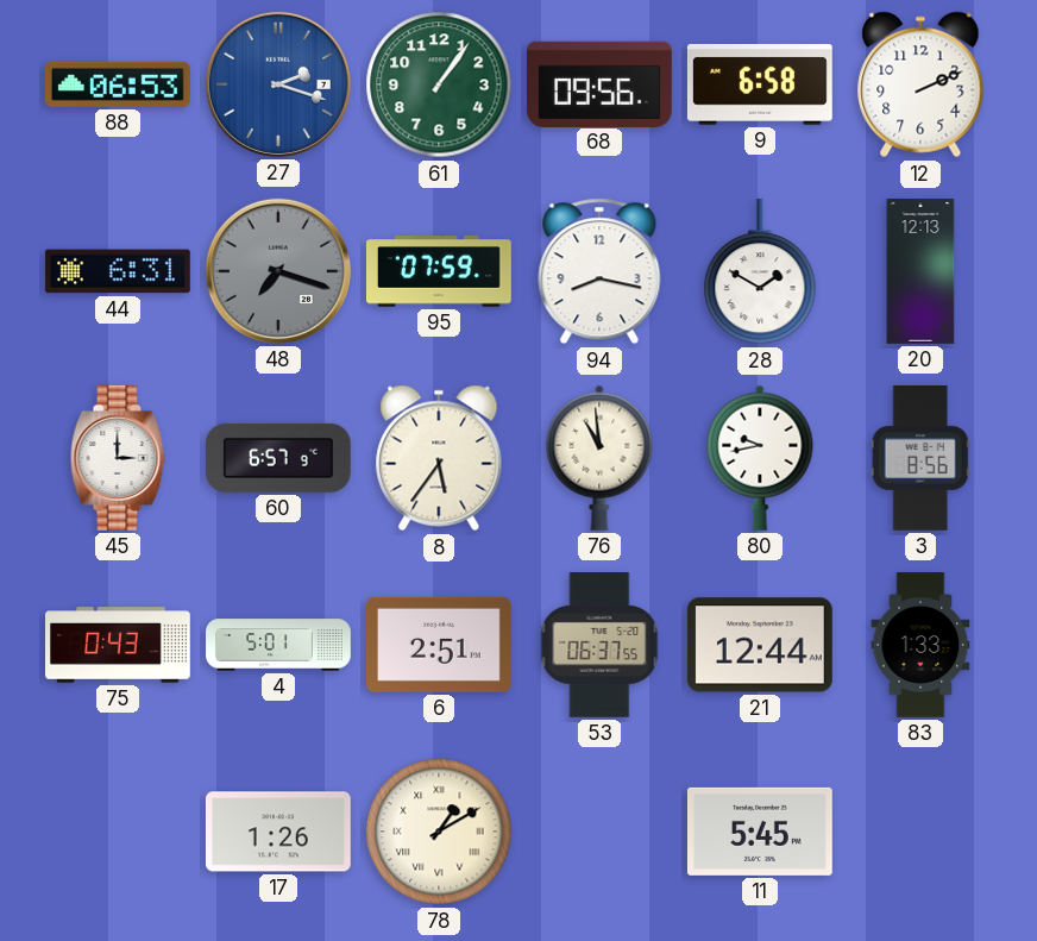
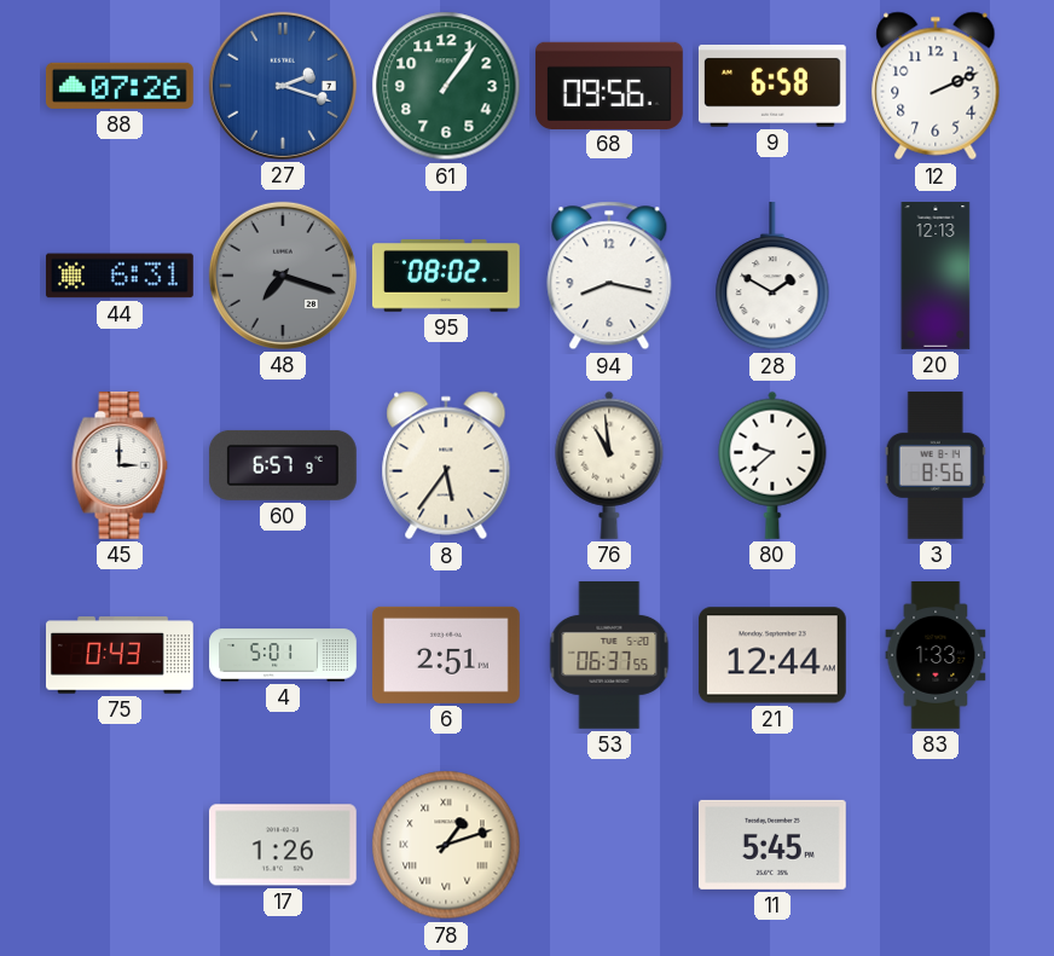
88: 06:53 -> 07:26
95: 07:59 -> 08:02
80: 9:43 -> 9:38
78: 1:10 -> 1:12
